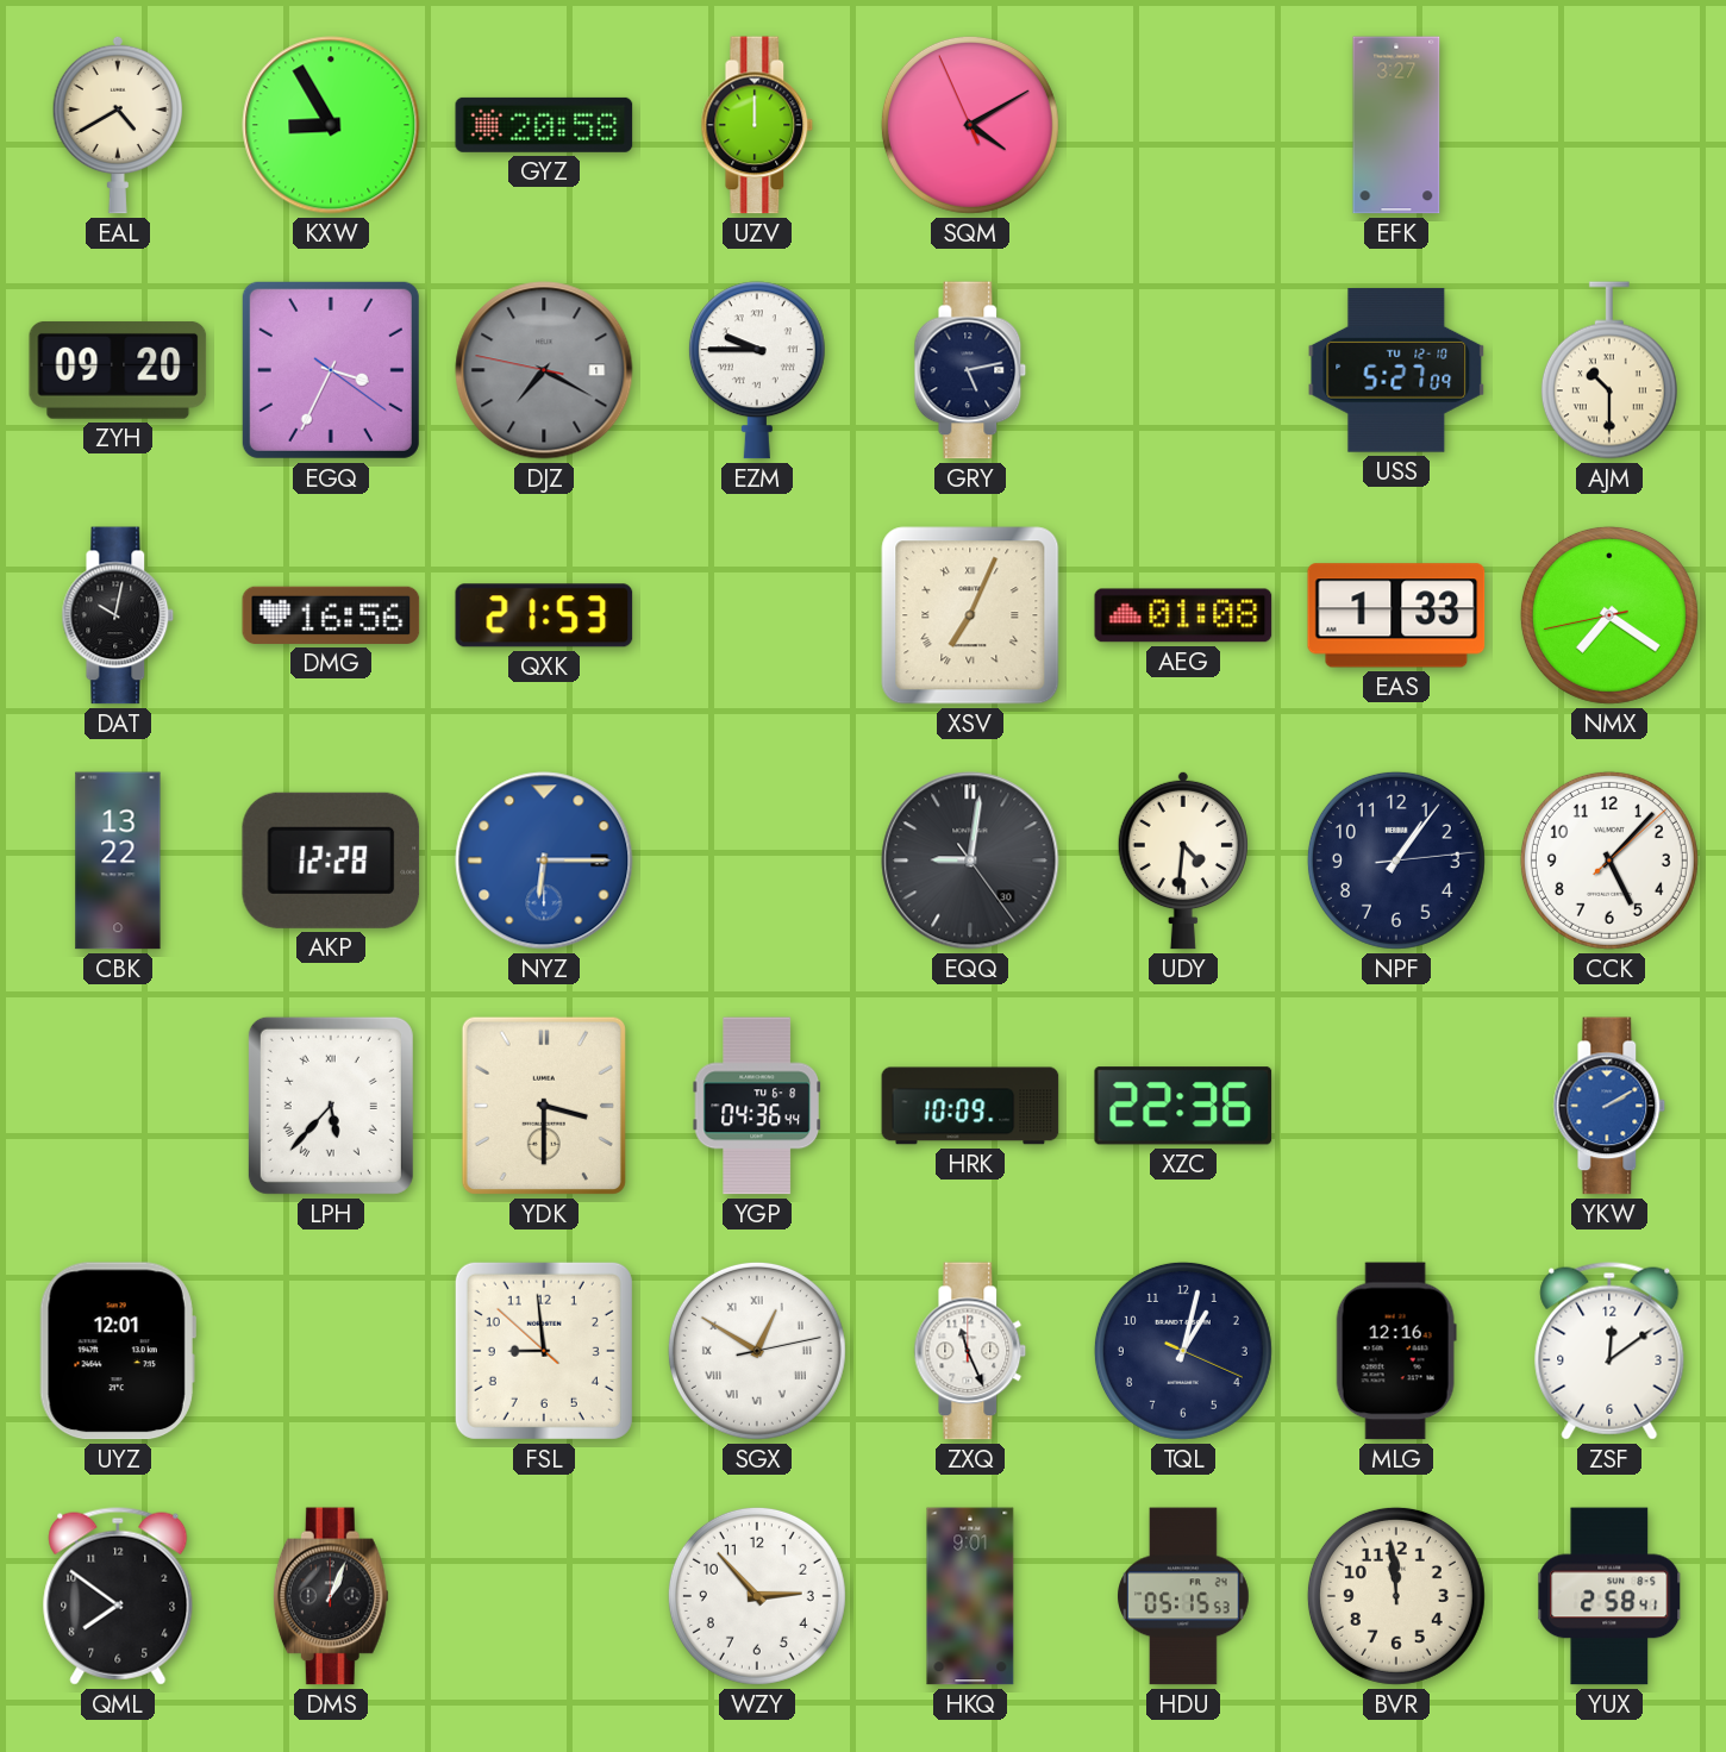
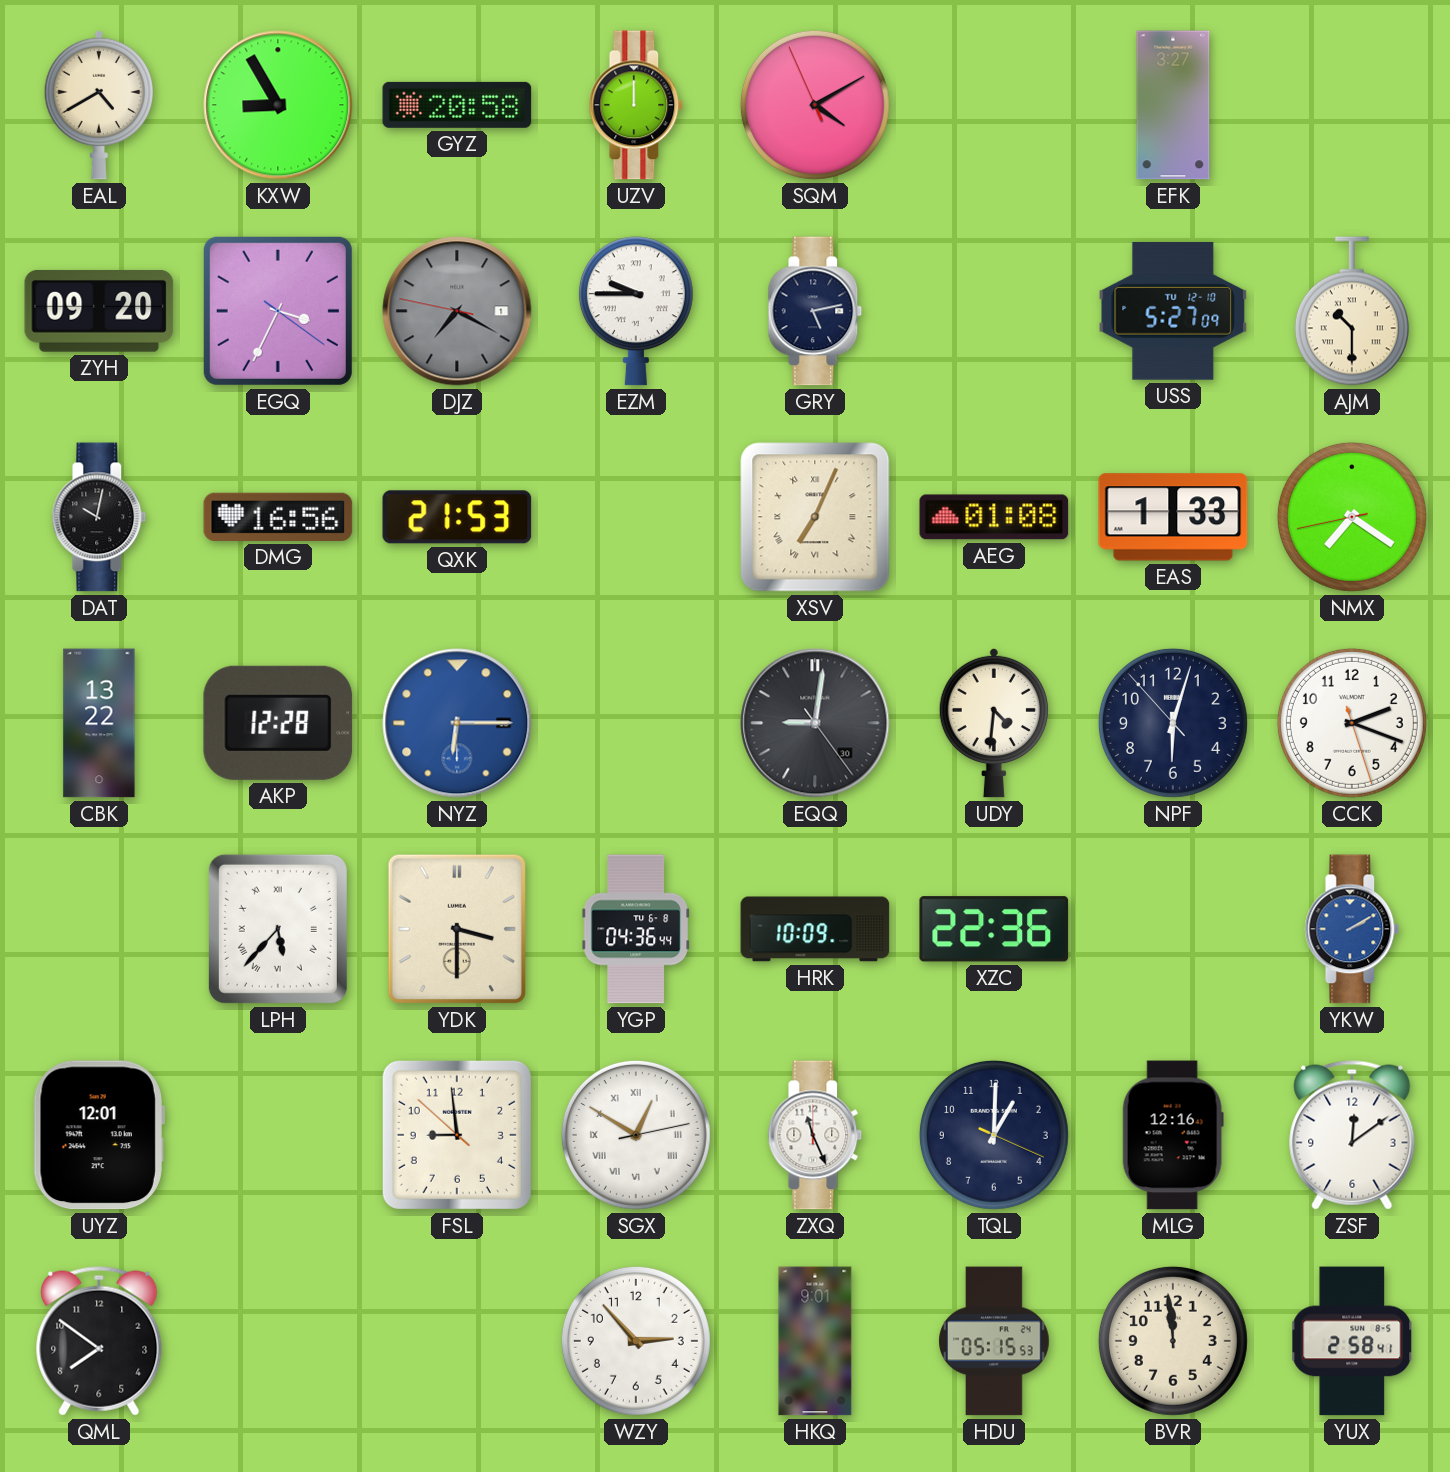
NPF: 1:06 -> 6:02
CCK: 5:07 -> 2:18
TQL: 1:02 -> 1:00
DMS: 1:04 -> none
